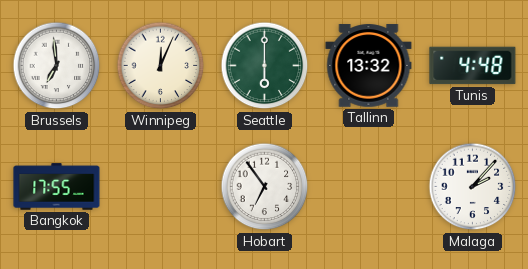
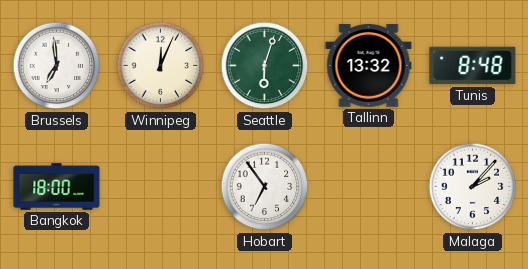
Seattle: 6:00 -> 6:03
Tunis: 4:48 -> 8:48
Bangkok: 17:55 -> 18:00
